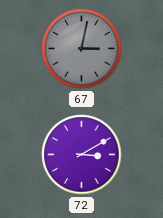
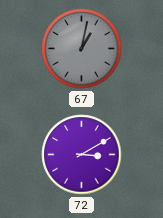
67: 3:02 -> 1:02
